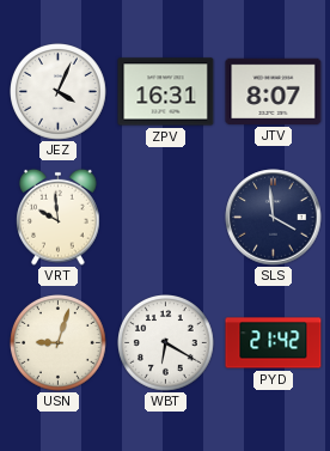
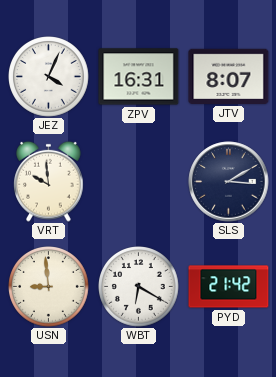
SLS: 3:59 -> 3:10
USN: 9:03 -> 8:59
